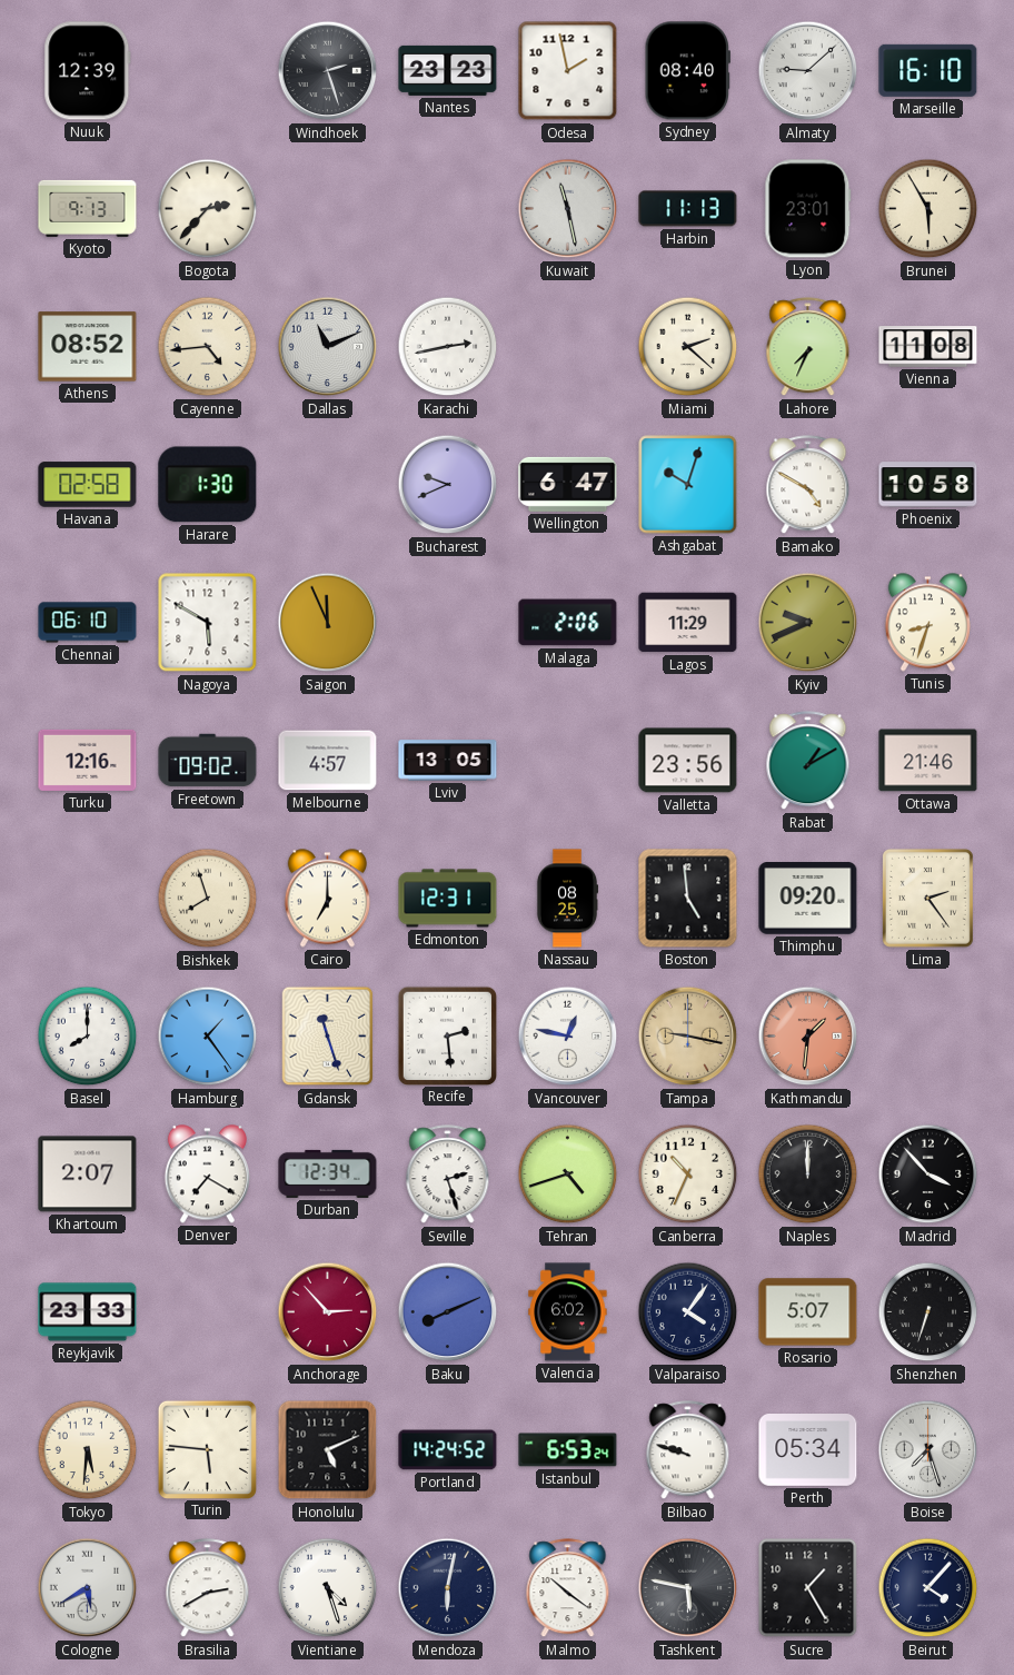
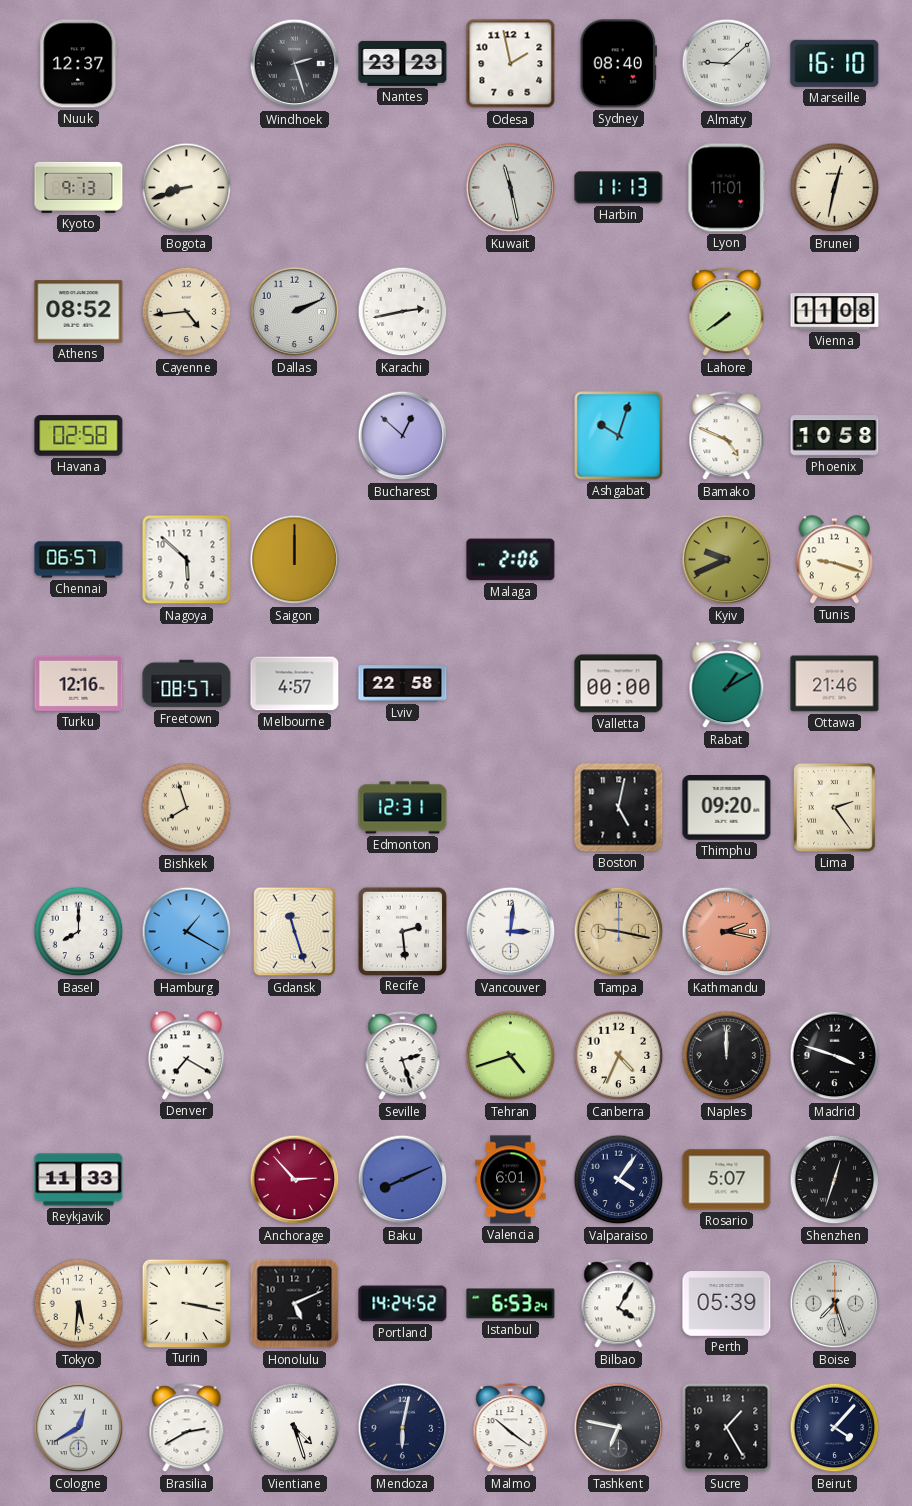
Nuuk: 12:39 -> 12:37
Bogota: 2:37 -> 8:42
Lyon: 23:01 -> 11:01
Brunei: 5:55 -> 12:32
Dallas: 11:11 -> 2:11
Miami: 2:22 -> none
Lahore: 7:34 -> 7:39
Harare: 1:30 -> none
Bucharest: 9:41 -> 12:52
Wellington: 6:47 -> none
Bamako: 4:50 -> 4:49
Chennai: 06:10 -> 06:57
Nagoya: 5:50 -> 5:52
Saigon: 11:56 -> 12:00
Lagos: 11:29 -> none
Tunis: 8:33 -> 9:18
Freetown: 09:02 -> 08:57
Lviv: 13:05 -> 22:58
Valletta: 23:56 -> 00:00
Cairo: 7:00 -> none
Nassau: 08:25 -> none
Boston: 4:59 -> 5:02
Hamburg: 1:24 -> 1:20
Vancouver: 12:47 -> 3:01
Kathmandu: 1:31 -> 2:17
Khartoum: 2:07 -> none
Durban: 12:34 -> none
Canberra: 10:34 -> 4:34
Madrid: 3:53 -> 3:48
Reykjavik: 23:33 -> 11:33
Valencia: 6:02 -> 6:01
Shenzhen: 6:33 -> 12:33
Turin: 5:46 -> 3:17
Bilbao: 9:48 -> 4:05
Perth: 05:34 -> 05:39
Cologne: 5:40 -> 12:40
Tashkent: 5:47 -> 6:47
